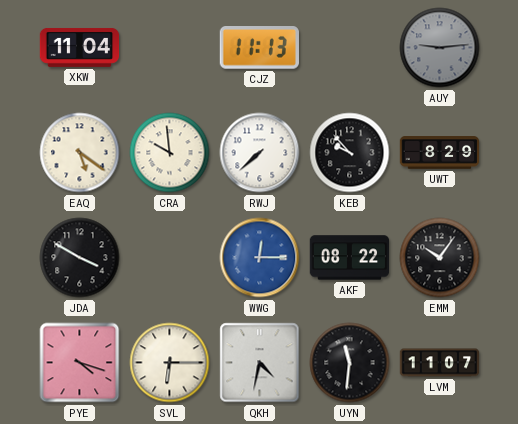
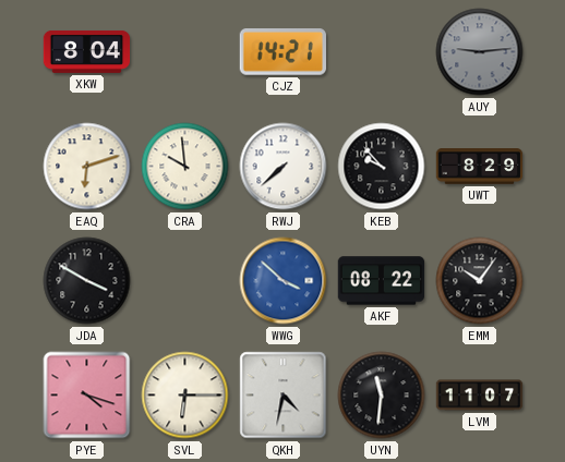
XKW: 11:04 -> 8:04
CJZ: 11:13 -> 14:21
EAQ: 5:21 -> 6:12
WWG: 12:15 -> 3:52
